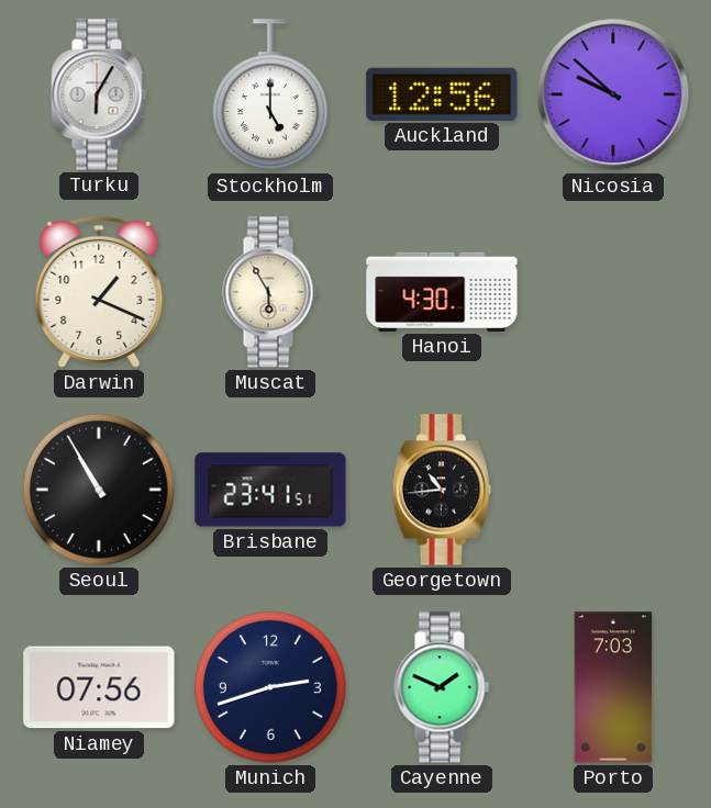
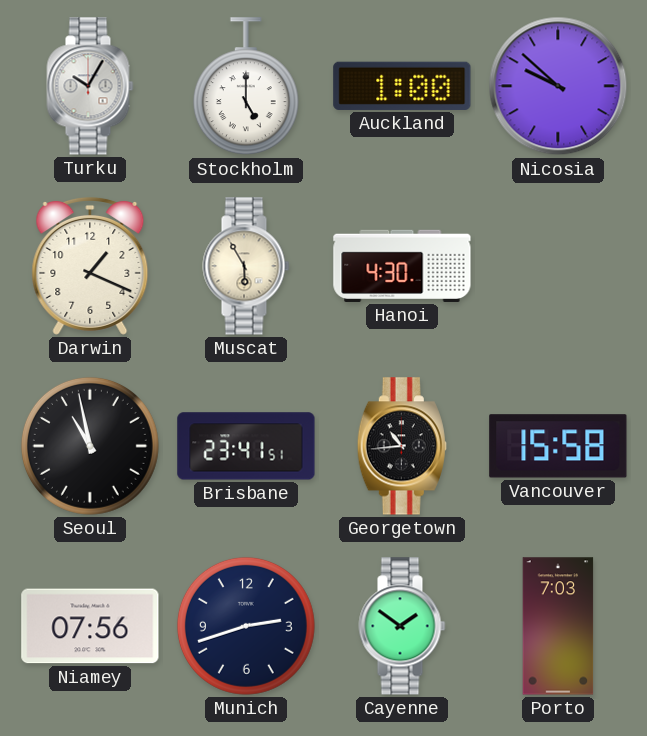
Turku: 6:05 -> 10:05
Auckland: 12:56 -> 1:00
Seoul: 10:55 -> 10:58
Vancouver: none -> 15:58
Cayenne: 1:49 -> 1:51
